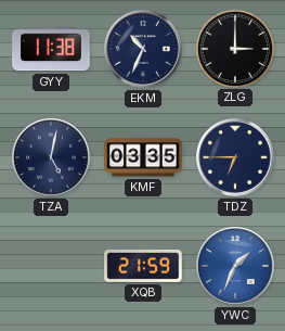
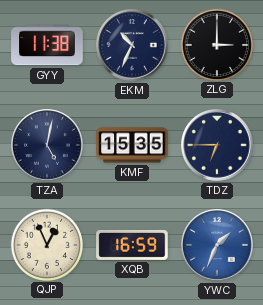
KMF: 03:35 -> 15:35
QJP: none -> 12:56
XQB: 21:59 -> 16:59
